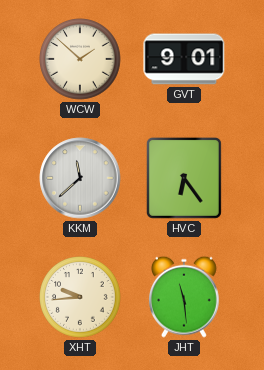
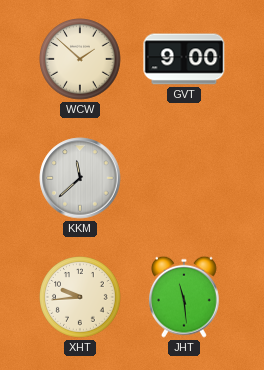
GVT: 9:01 -> 9:00
HVC: 6:24 -> none
